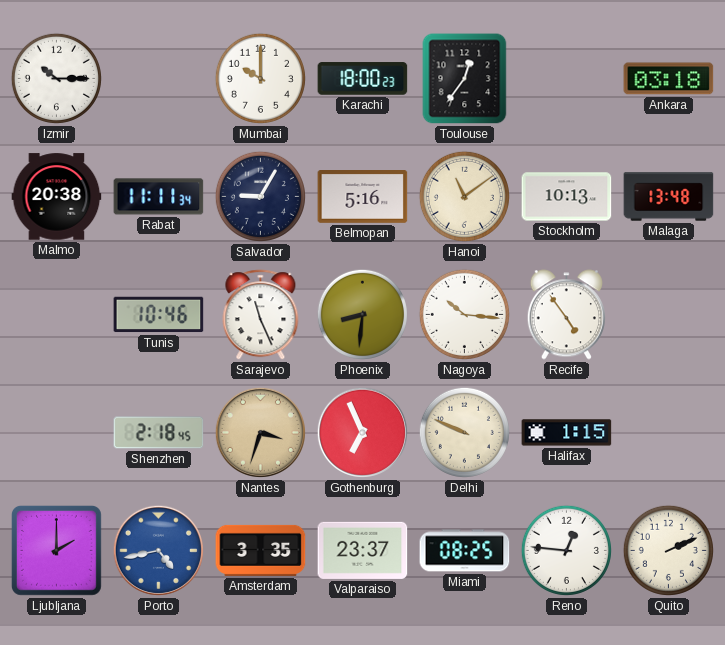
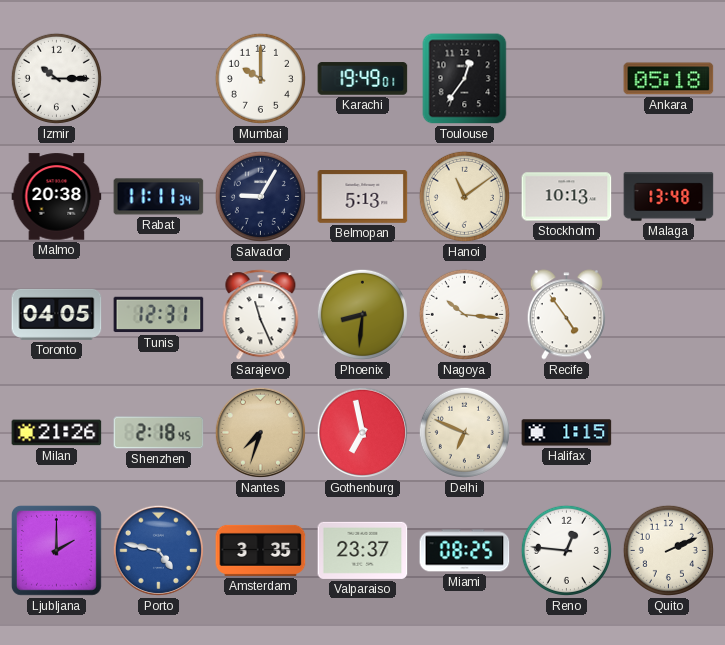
Karachi: 18:00 -> 19:49
Ankara: 03:18 -> 05:18
Belmopan: 5:16 -> 5:13
Toronto: none -> 04:05
Tunis: 10:46 -> 12:31
Milan: none -> 21:26
Nantes: 3:33 -> 7:33
Gothenburg: 6:56 -> 6:58
Delhi: 9:49 -> 6:49
Porto: 4:43 -> 4:47
